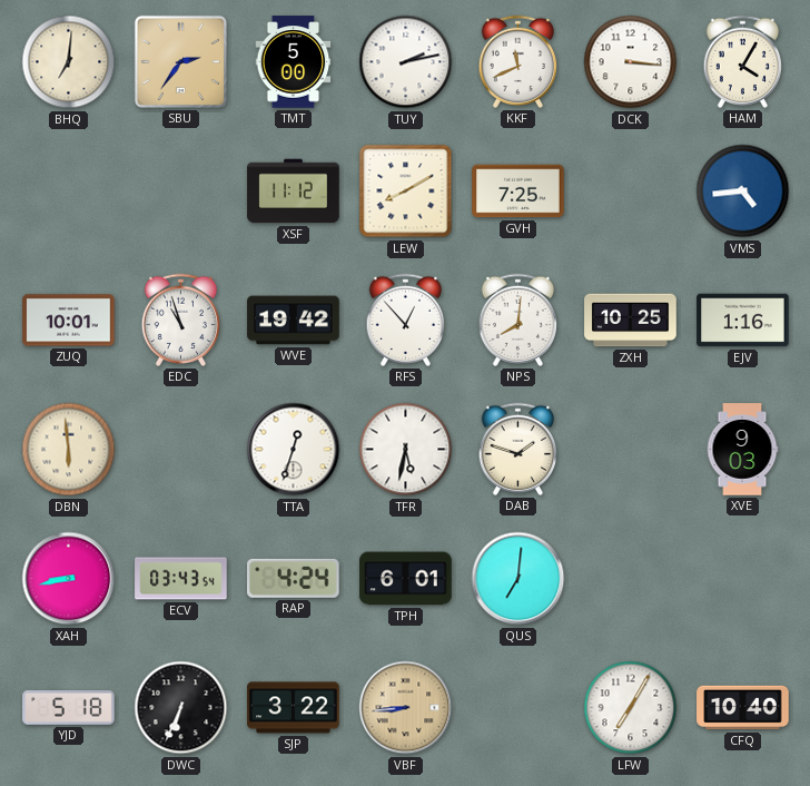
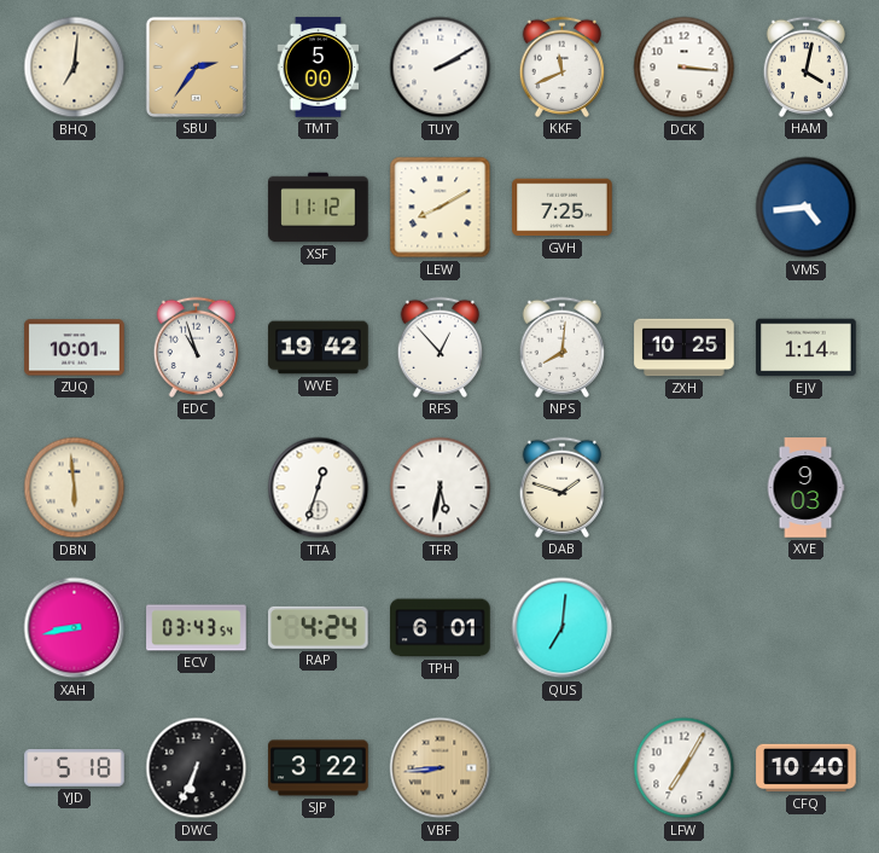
TUY: 2:13 -> 2:10
HAM: 4:05 -> 4:02
EJV: 1:16 -> 1:14
